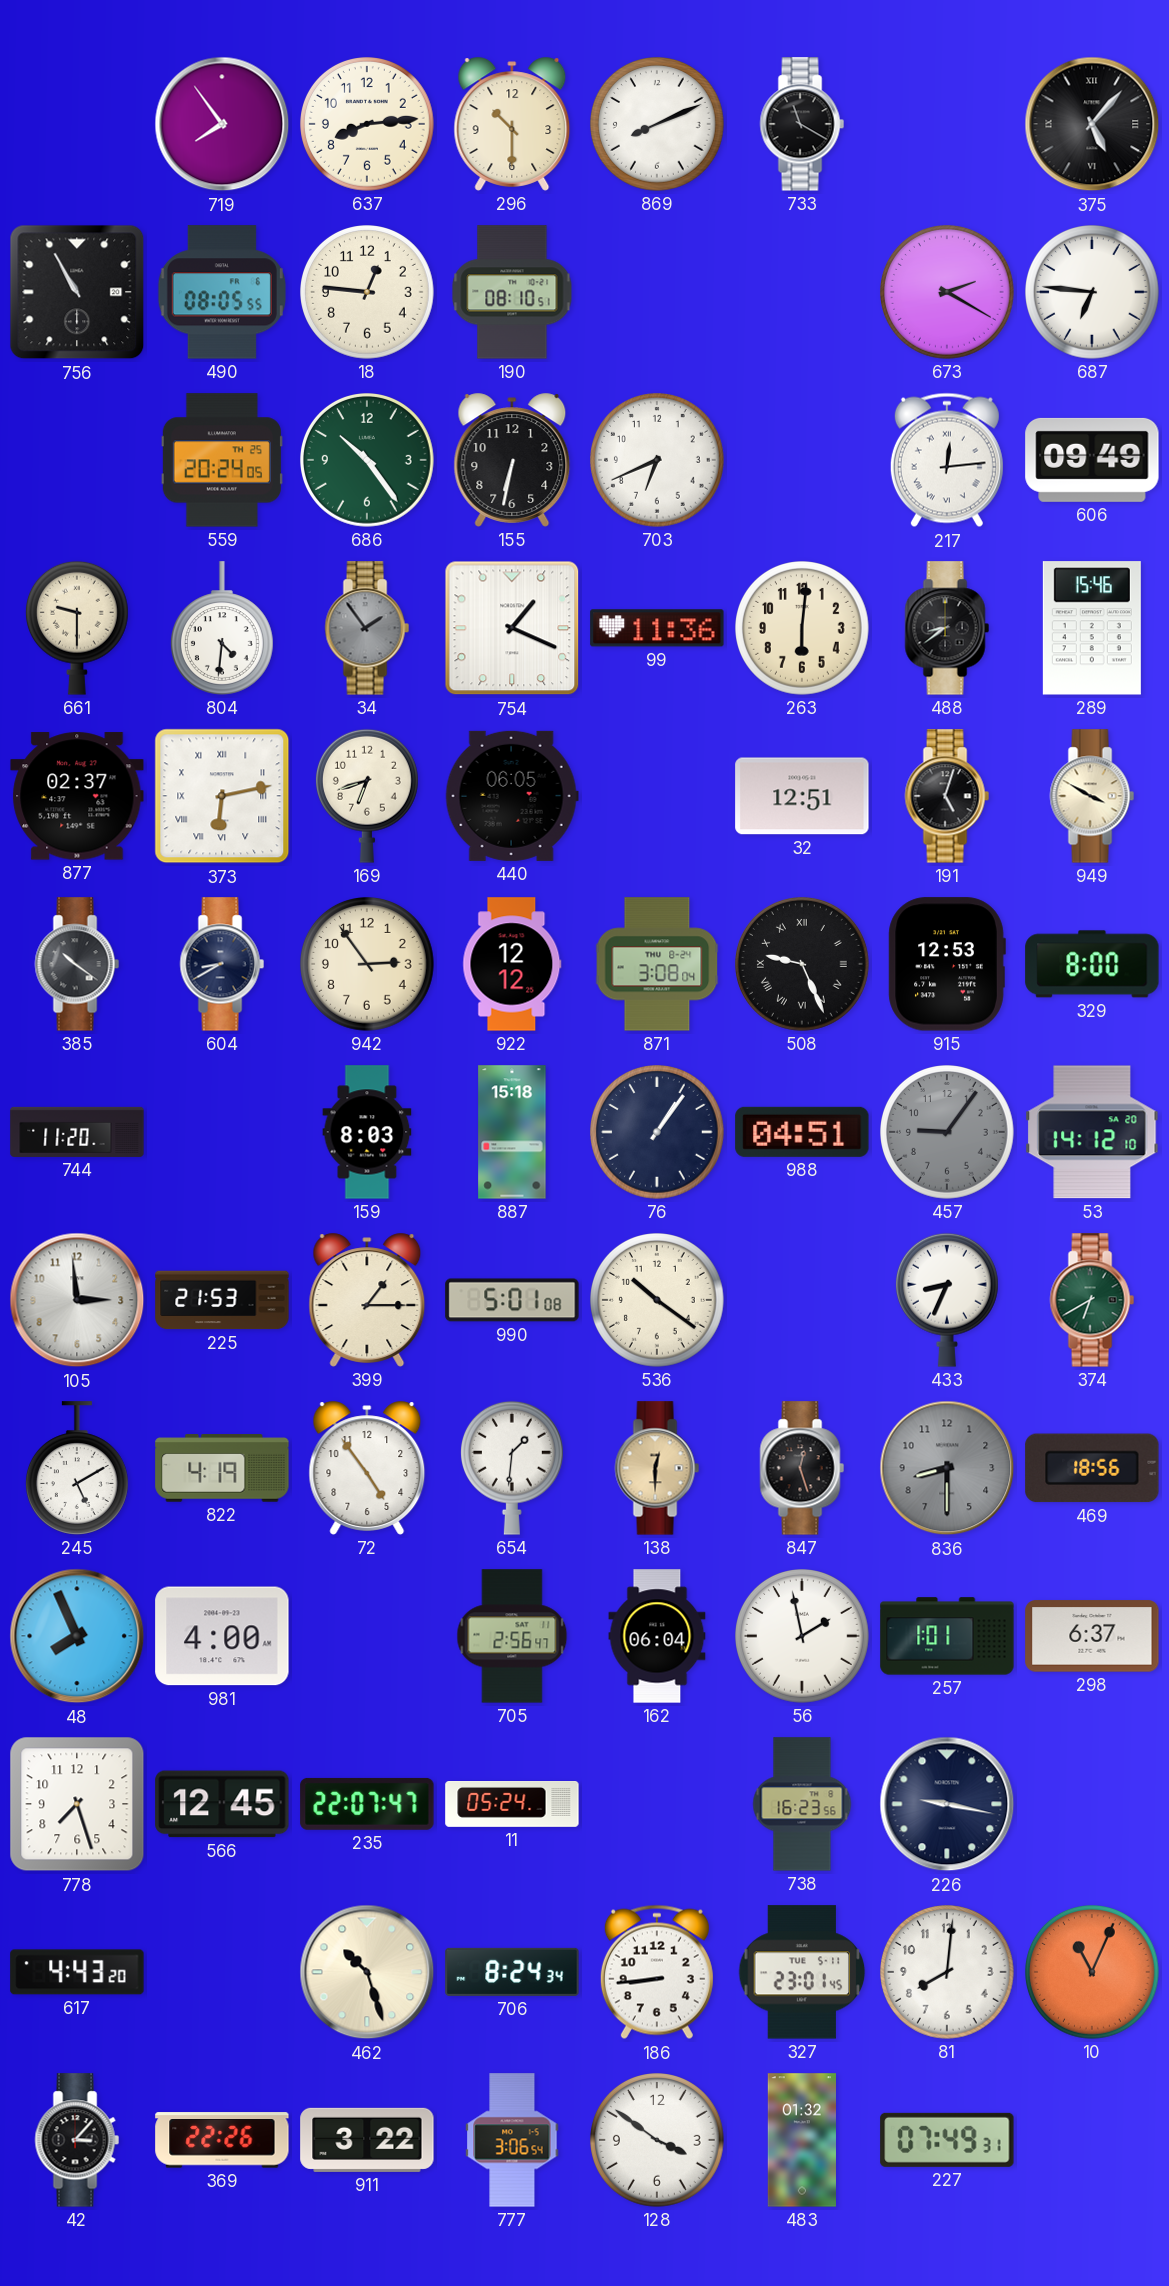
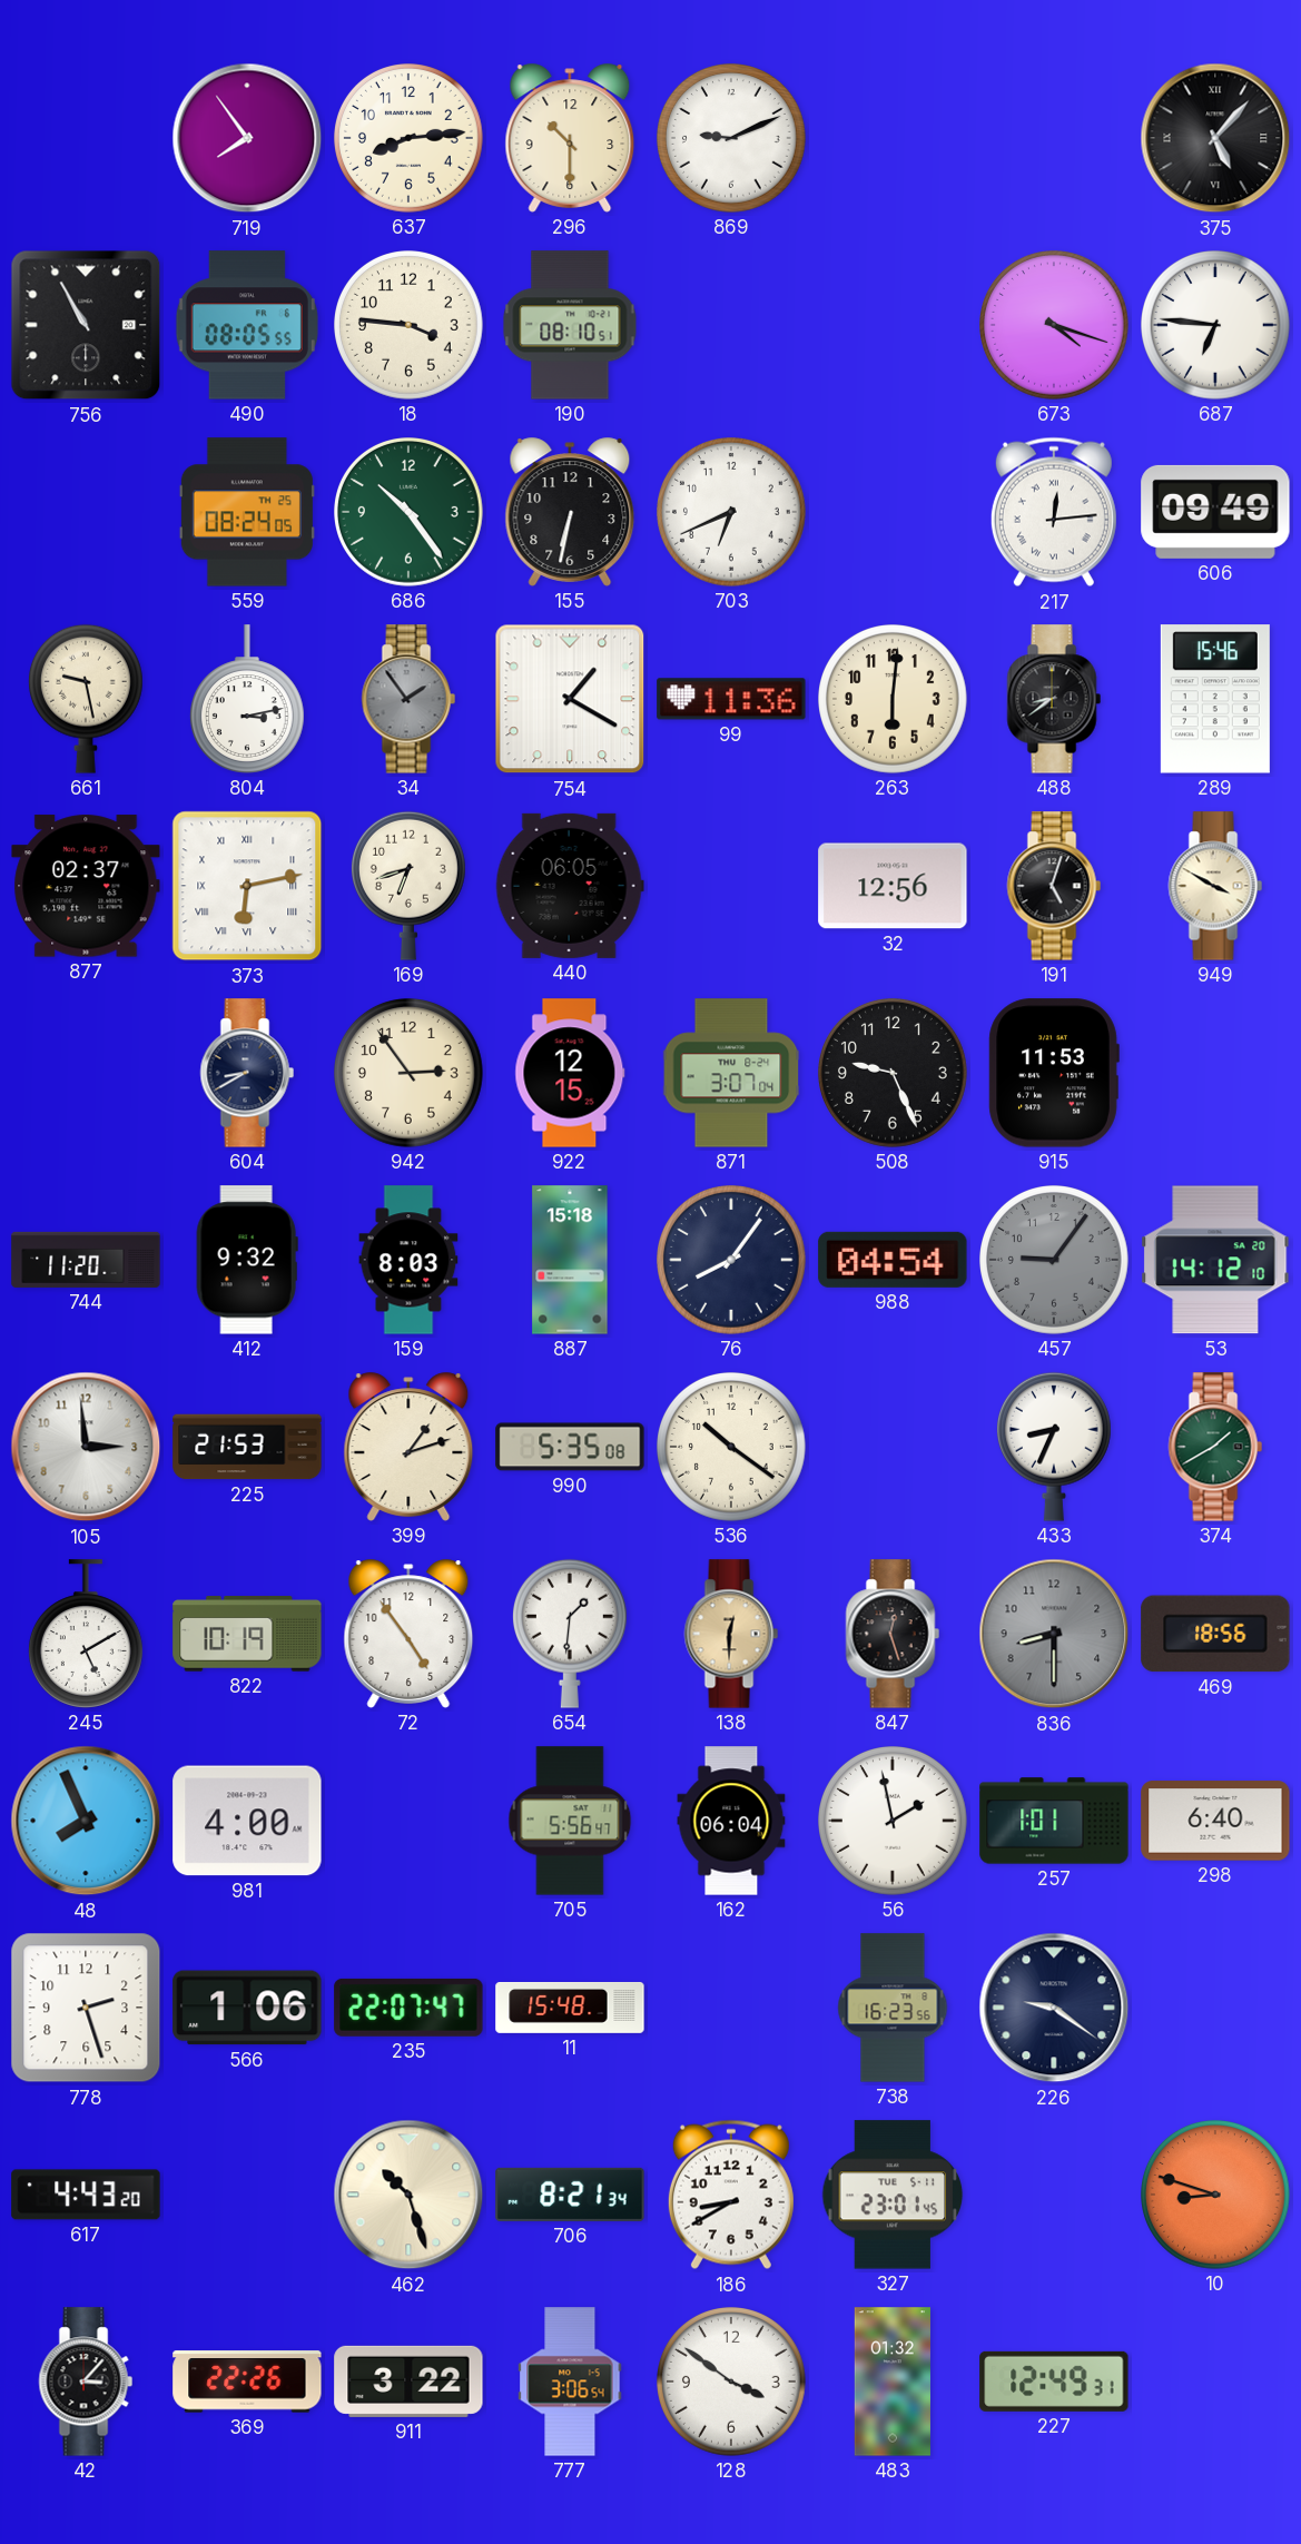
869: 8:11 -> 9:11
733: 11:20 -> none
18: 12:46 -> 3:46
673: 2:20 -> 4:18
559: 20:24 -> 08:24
661: 9:30 -> 9:28
804: 4:31 -> 3:13
754: 1:19 -> 1:20
32: 12:51 -> 12:56
385: 10:21 -> none
922: 12:12 -> 12:15
871: 3:08 -> 3:07
508 numerals: Roman -> Arabic
915: 12:53 -> 11:53
329: 8:00 -> none
412: none -> 9:32
76: 1:06 -> 8:06
988: 04:51 -> 04:54
399: 1:15 -> 1:12
990: 5:01 -> 5:35
374: 6:40 -> 1:40
822: 4:19 -> 10:19
705: 2:56 -> 5:56
298: 6:37 -> 6:40
778: 7:27 -> 2:27
566: 12:45 -> 1:06
11: 05:24 -> 15:48
226: 9:17 -> 9:21
706: 8:24 -> 8:21
186: 8:44 -> 8:40
81: 8:01 -> none
10: 11:04 -> 8:48
227: 07:49 -> 12:49
